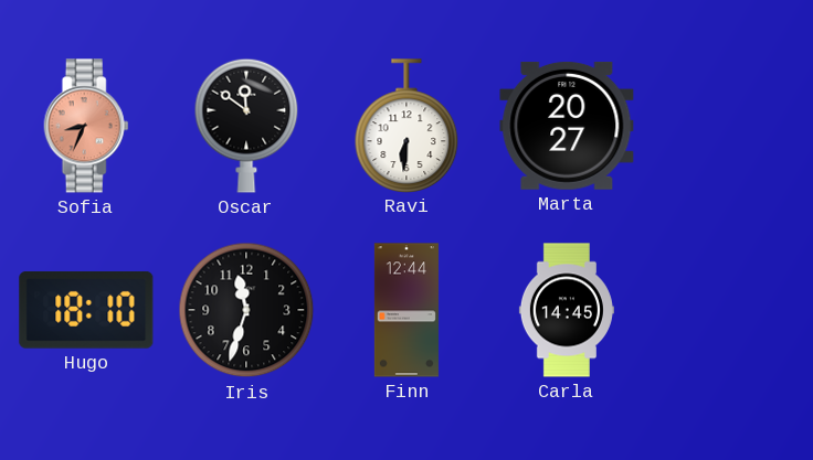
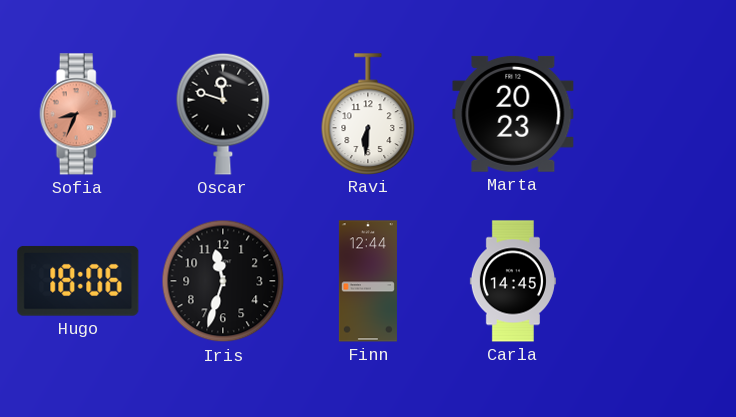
Oscar: 11:51 -> 11:48
Marta: 20:27 -> 20:23
Hugo: 18:10 -> 18:06
